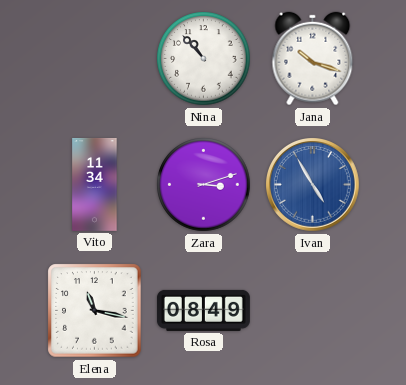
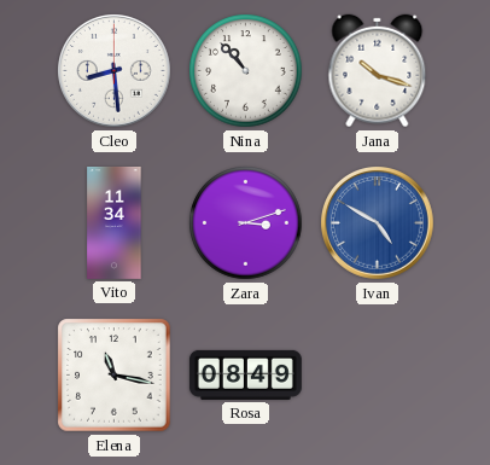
Cleo: none -> 8:29
Ivan: 4:55 -> 4:50
